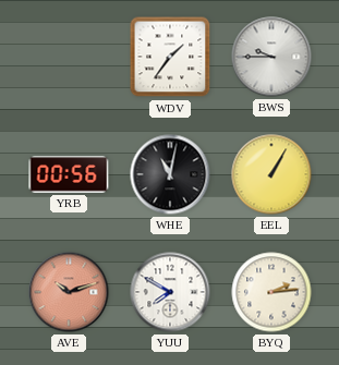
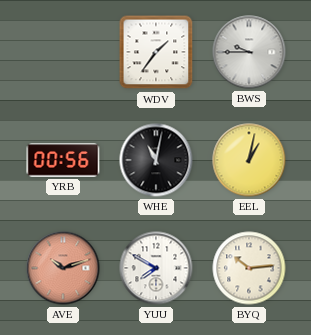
EEL: 1:05 -> 1:02
BYQ: 2:14 -> 10:14
